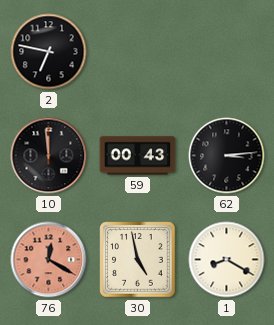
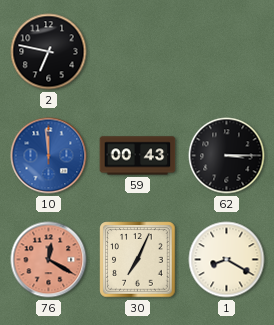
10 dial: black -> blue
62: 3:14 -> 3:15
30: 4:58 -> 7:04
